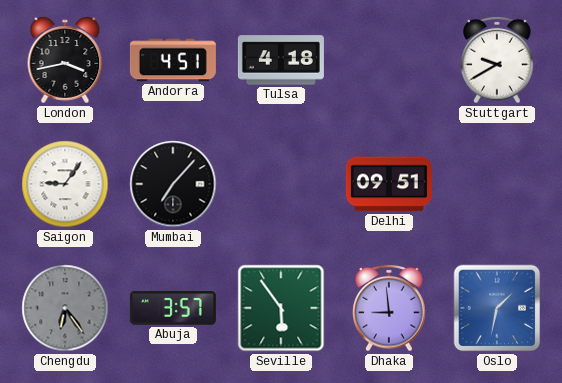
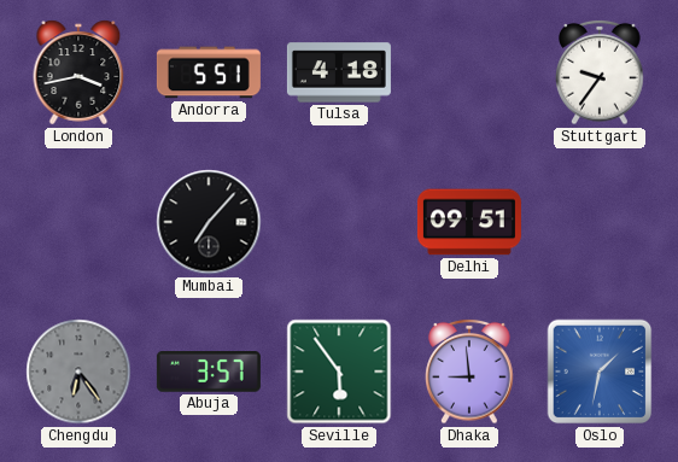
Andorra: 4:51 -> 5:51
Stuttgart: 9:40 -> 9:36
Saigon: 9:06 -> none
